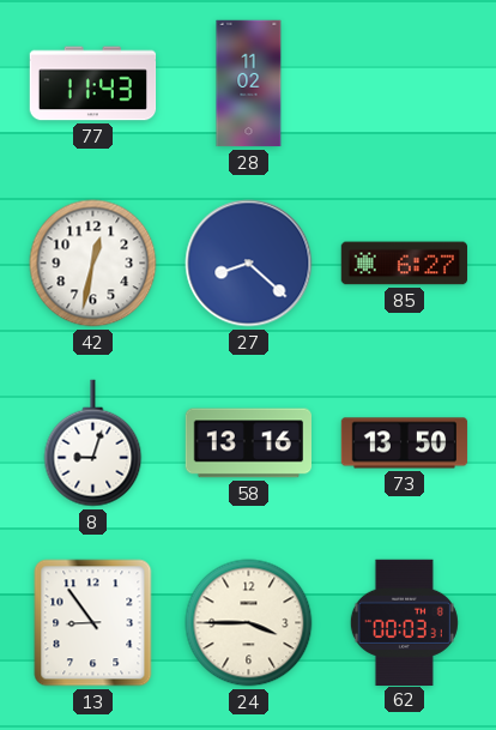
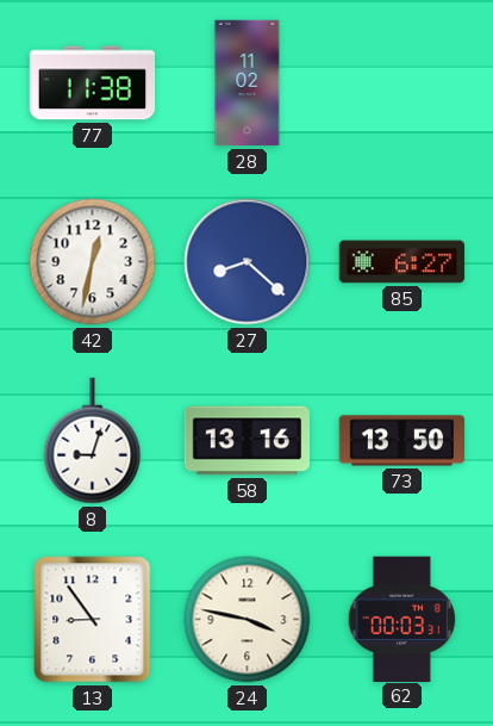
77: 11:43 -> 11:38
24: 3:45 -> 3:47
